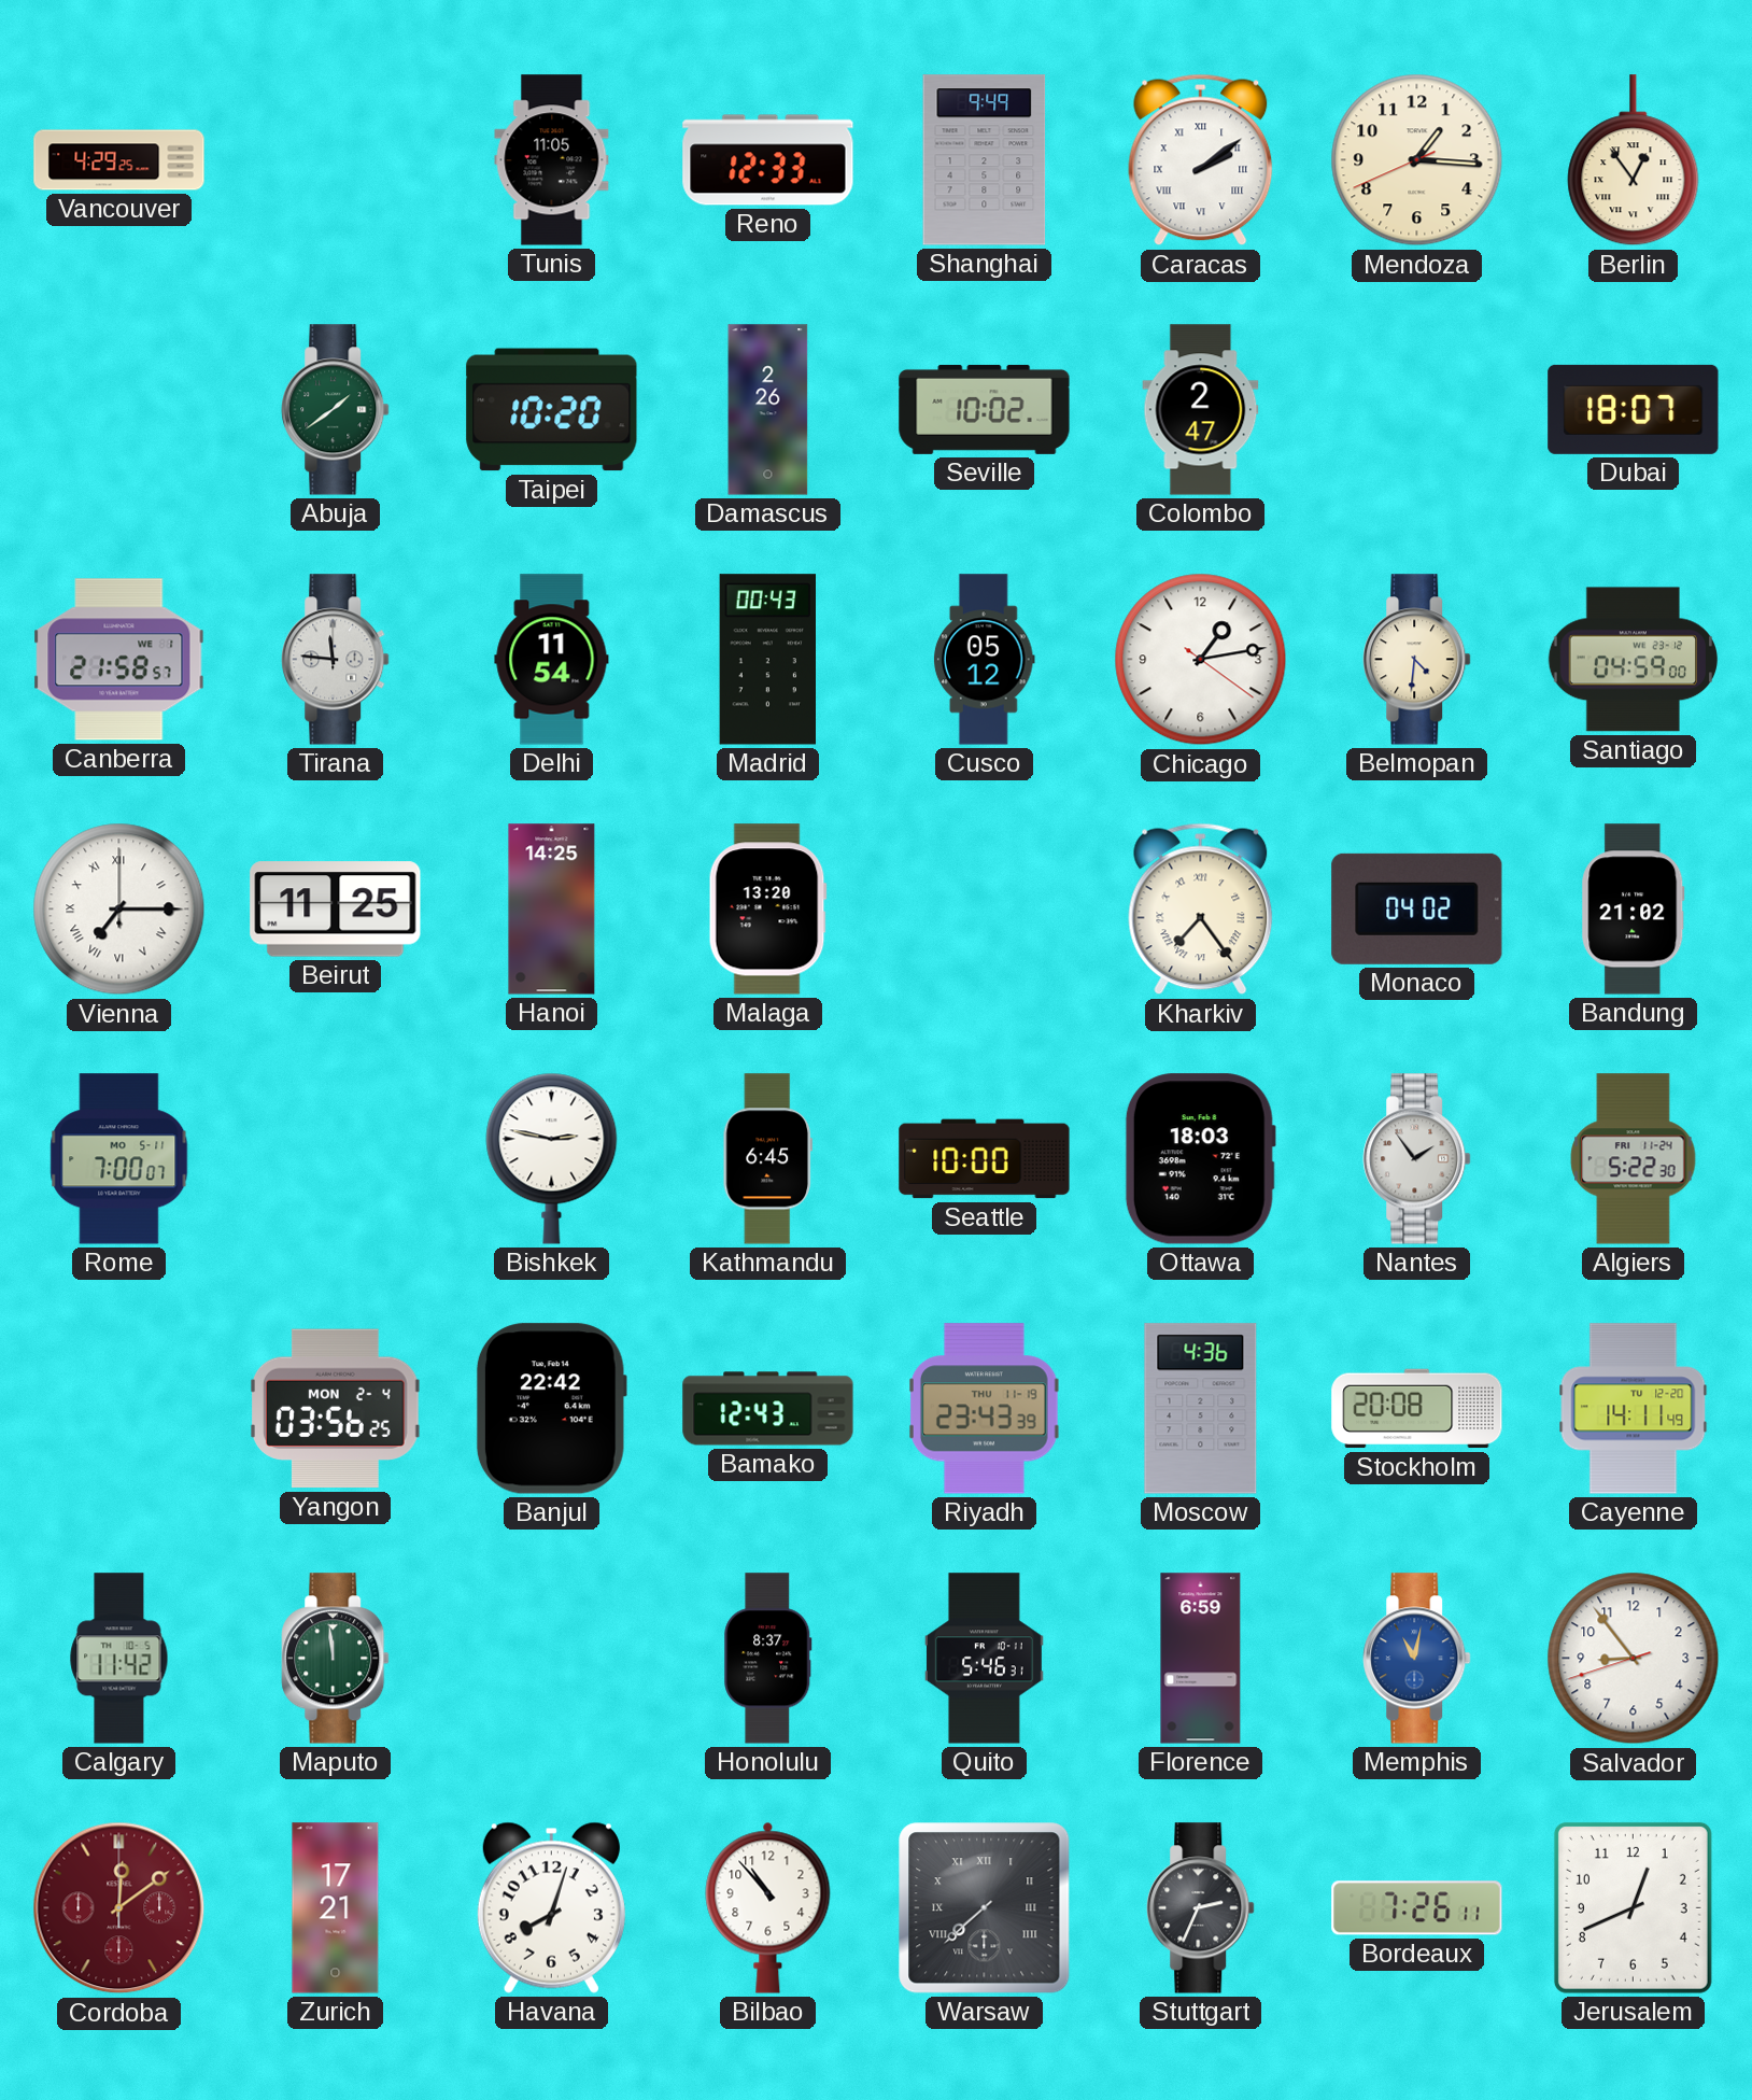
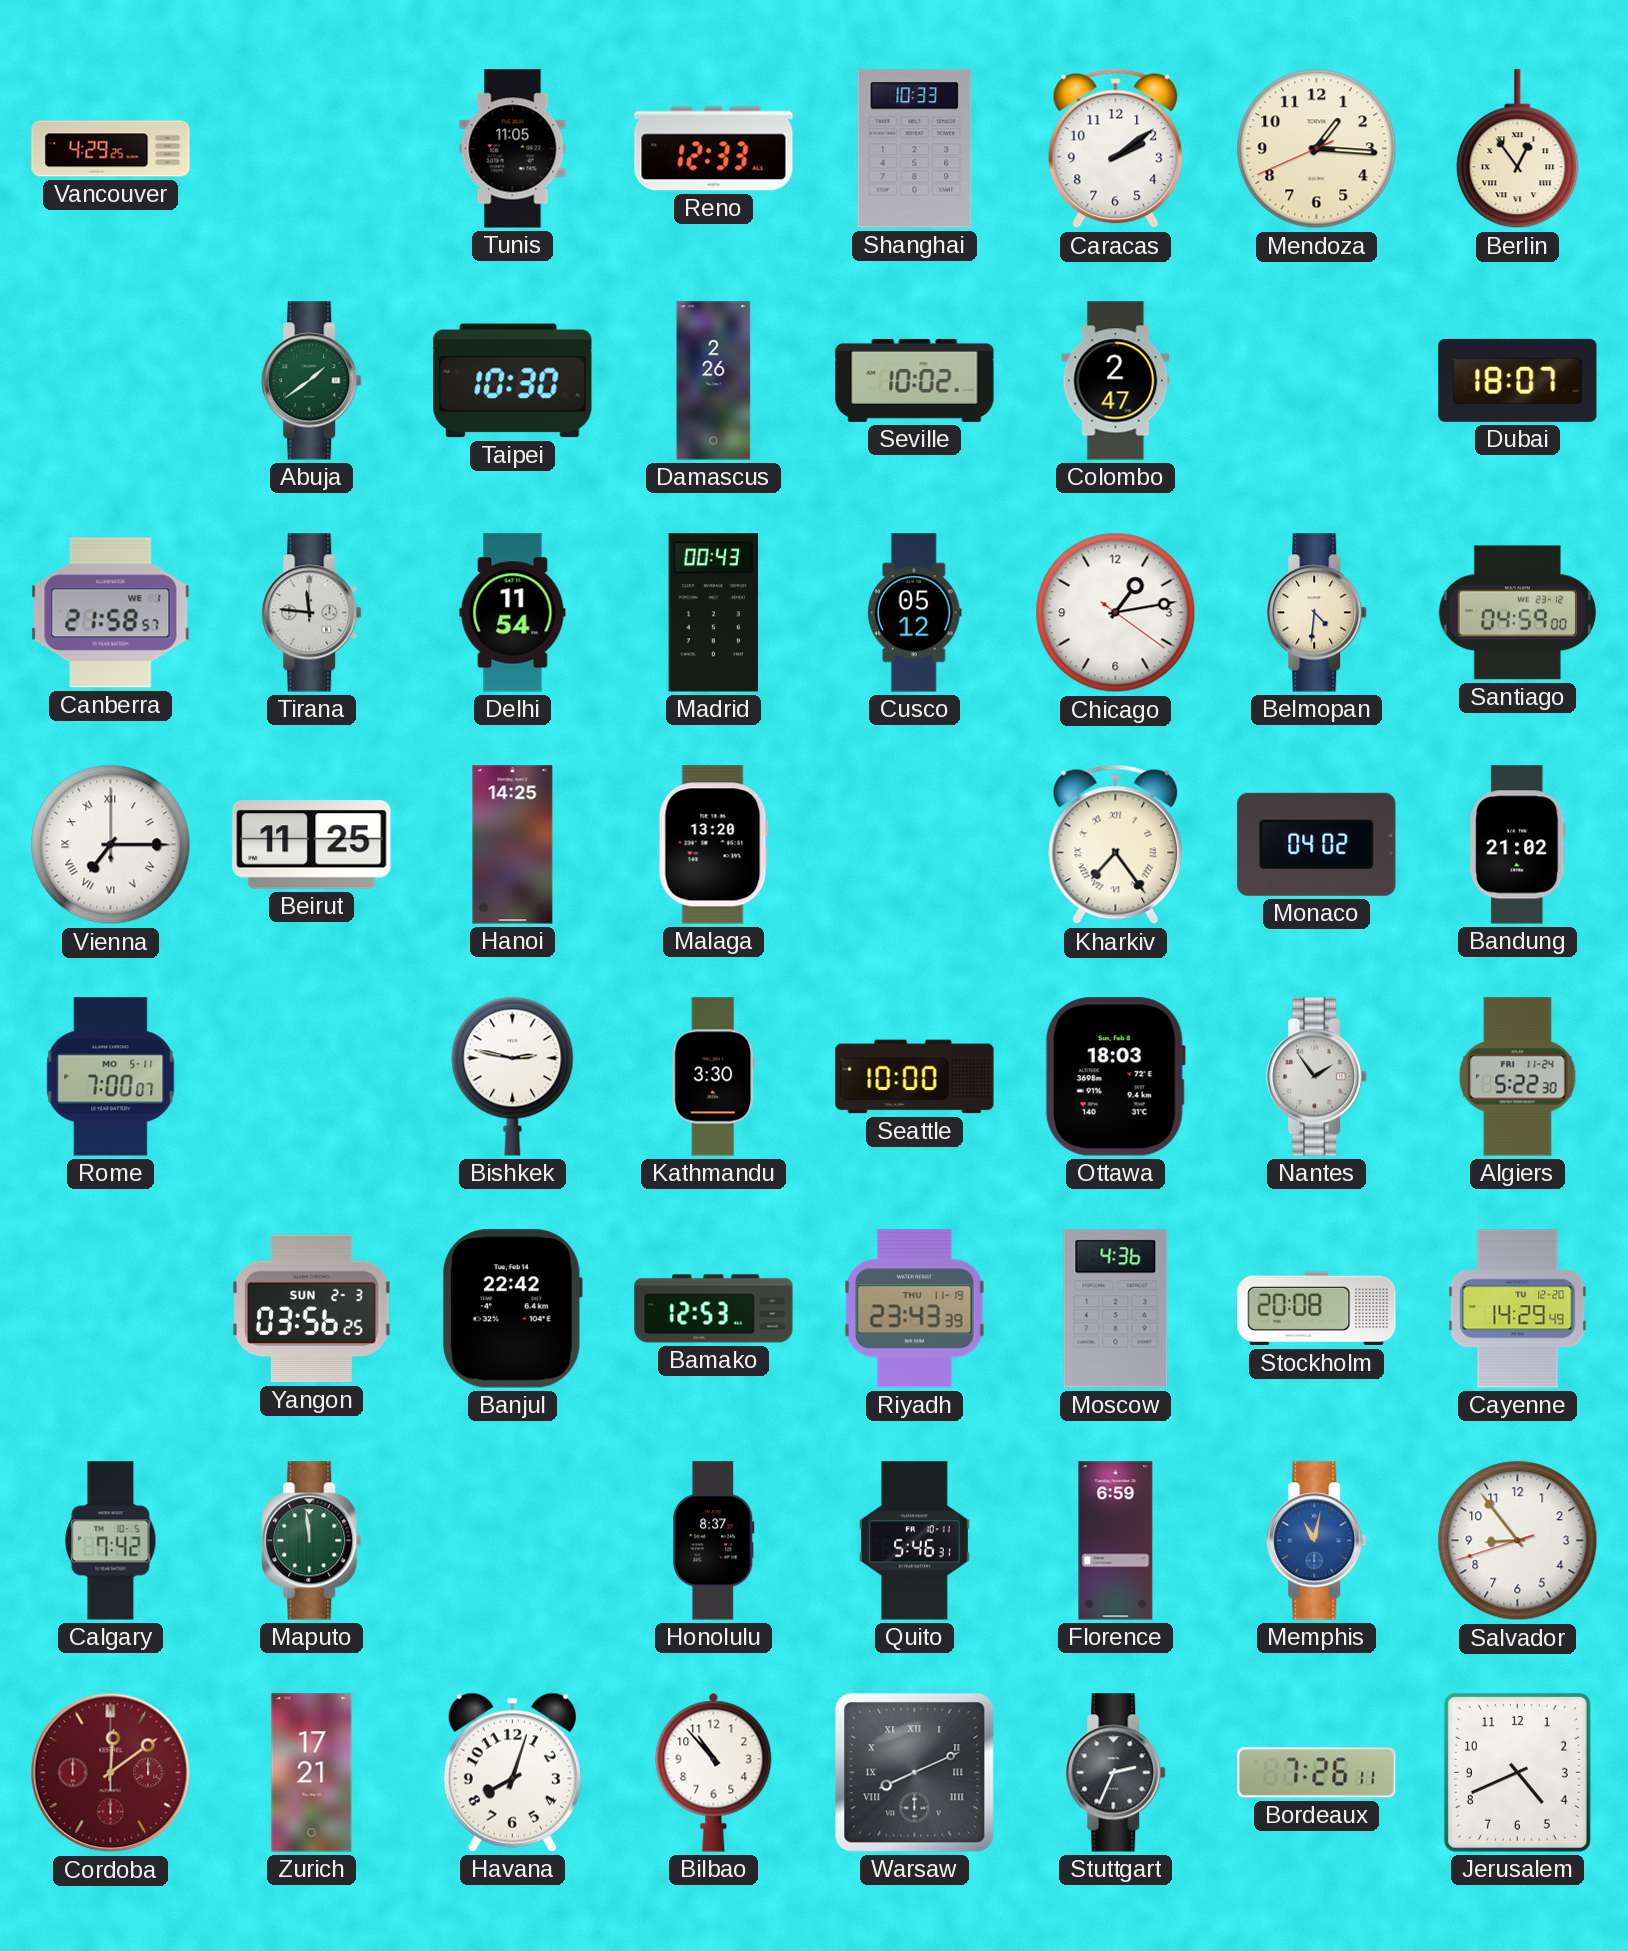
Shanghai: 9:49 -> 10:33
Caracas numerals: Roman -> Arabic
Taipei: 10:20 -> 10:30
Kathmandu: 6:45 -> 3:30
Yangon date: MON 2-4 -> SUN 2-3
Bamako: 12:43 -> 12:53
Cayenne: 14:11 -> 14:29
Calgary: 11:42 -> 7:42
Warsaw: 7:38 -> 8:11
Jerusalem: 12:41 -> 4:41
